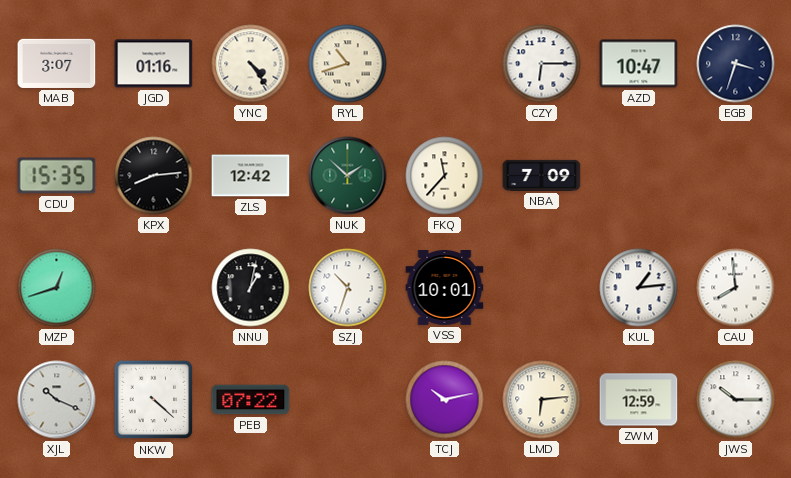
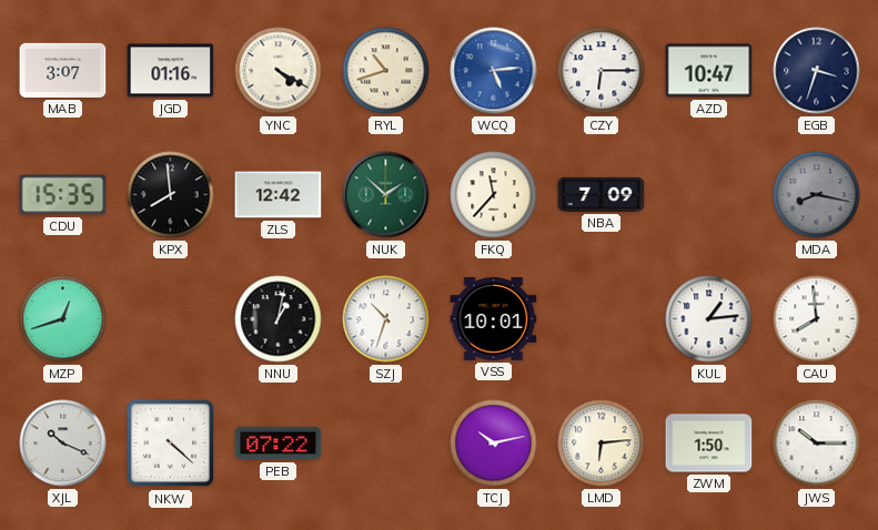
YNC: 4:24 -> 4:20
WCQ: none -> 5:14
KPX: 8:14 -> 7:59
MDA: none -> 8:17
ZWM: 12:59 -> 1:50
